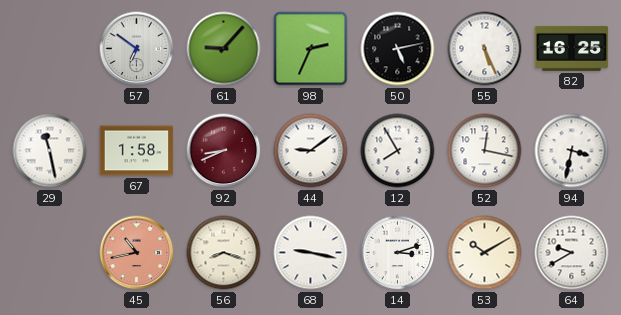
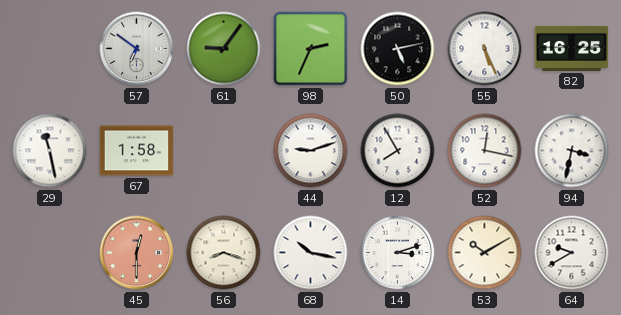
61: 9:07 -> 9:06
92: 8:41 -> none
44: 9:09 -> 9:12
45: 10:43 -> 12:30
68: 9:17 -> 10:17
